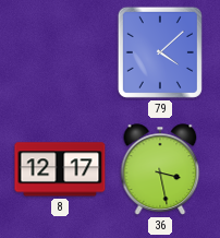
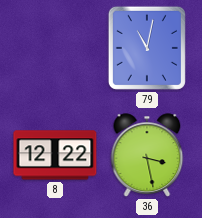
79: 4:08 -> 11:02
8: 12:17 -> 12:22
